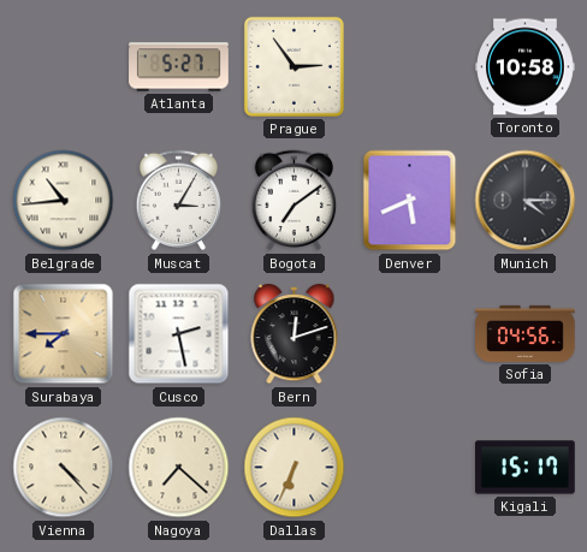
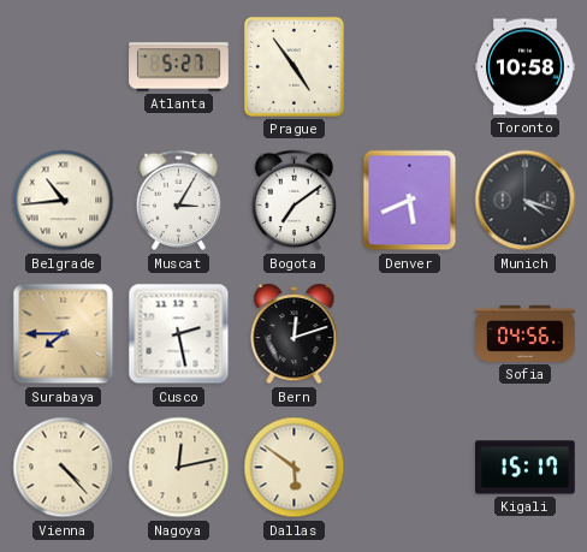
Prague: 2:54 -> 4:54
Munich: 4:15 -> 4:18
Nagoya: 7:22 -> 12:13
Dallas: 6:34 -> 5:51
